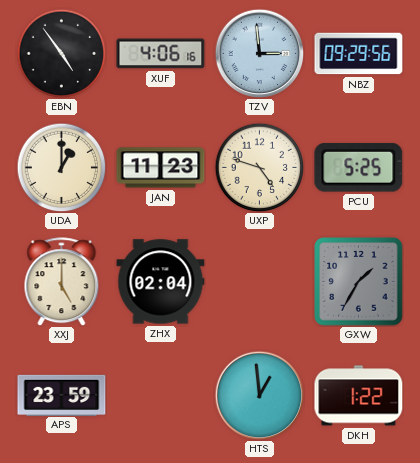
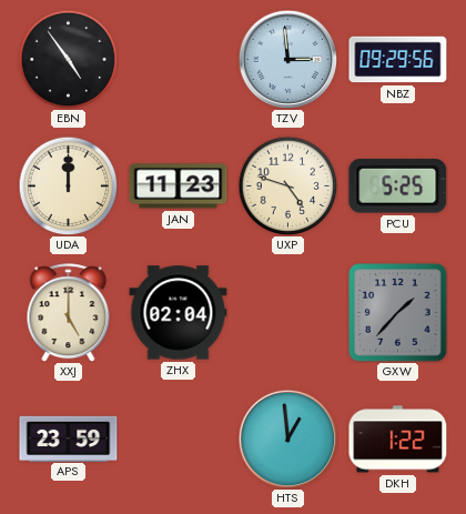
XUF: 4:06 -> none
UDA: 1:00 -> 12:00
GXW: 1:35 -> 1:37
